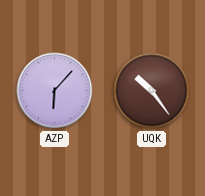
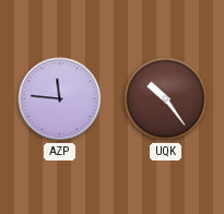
AZP: 6:07 -> 11:46
